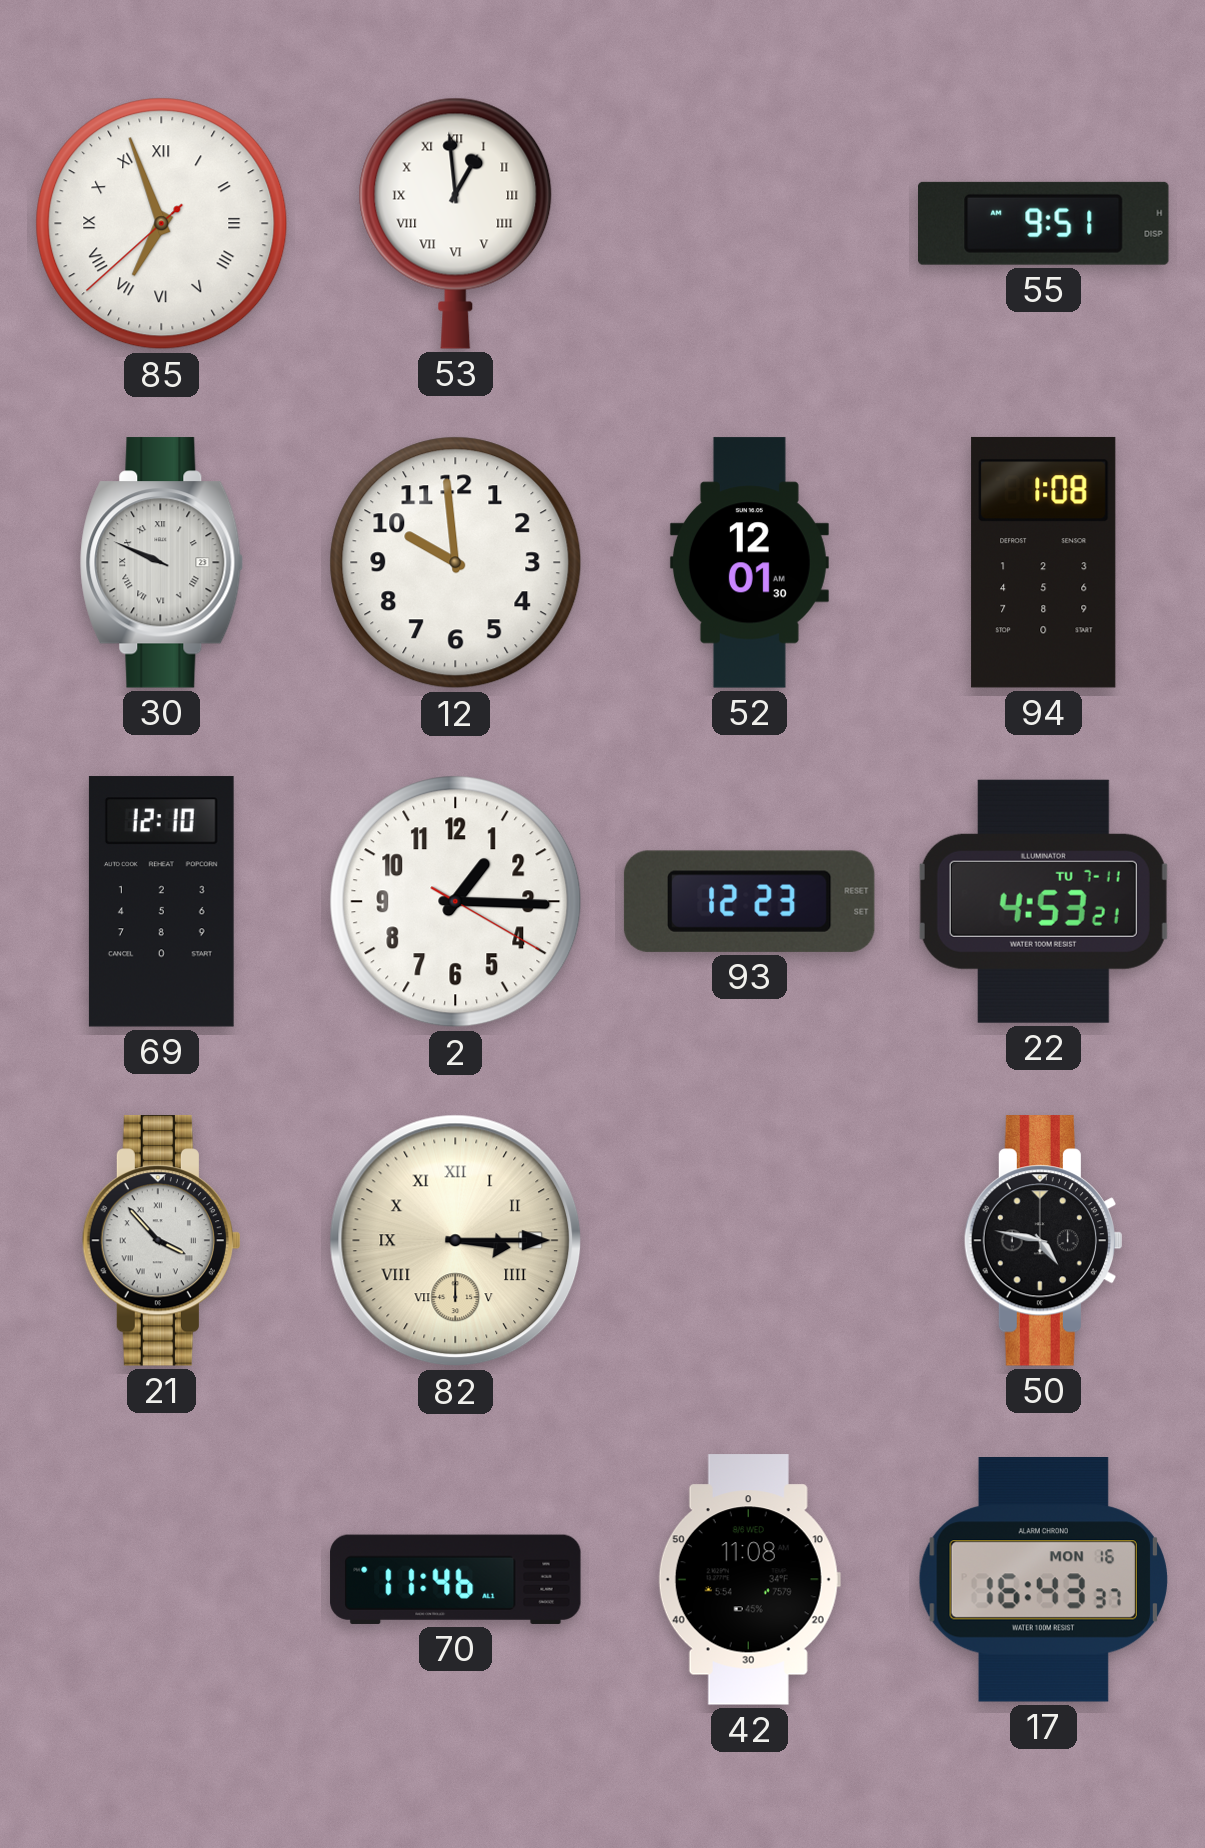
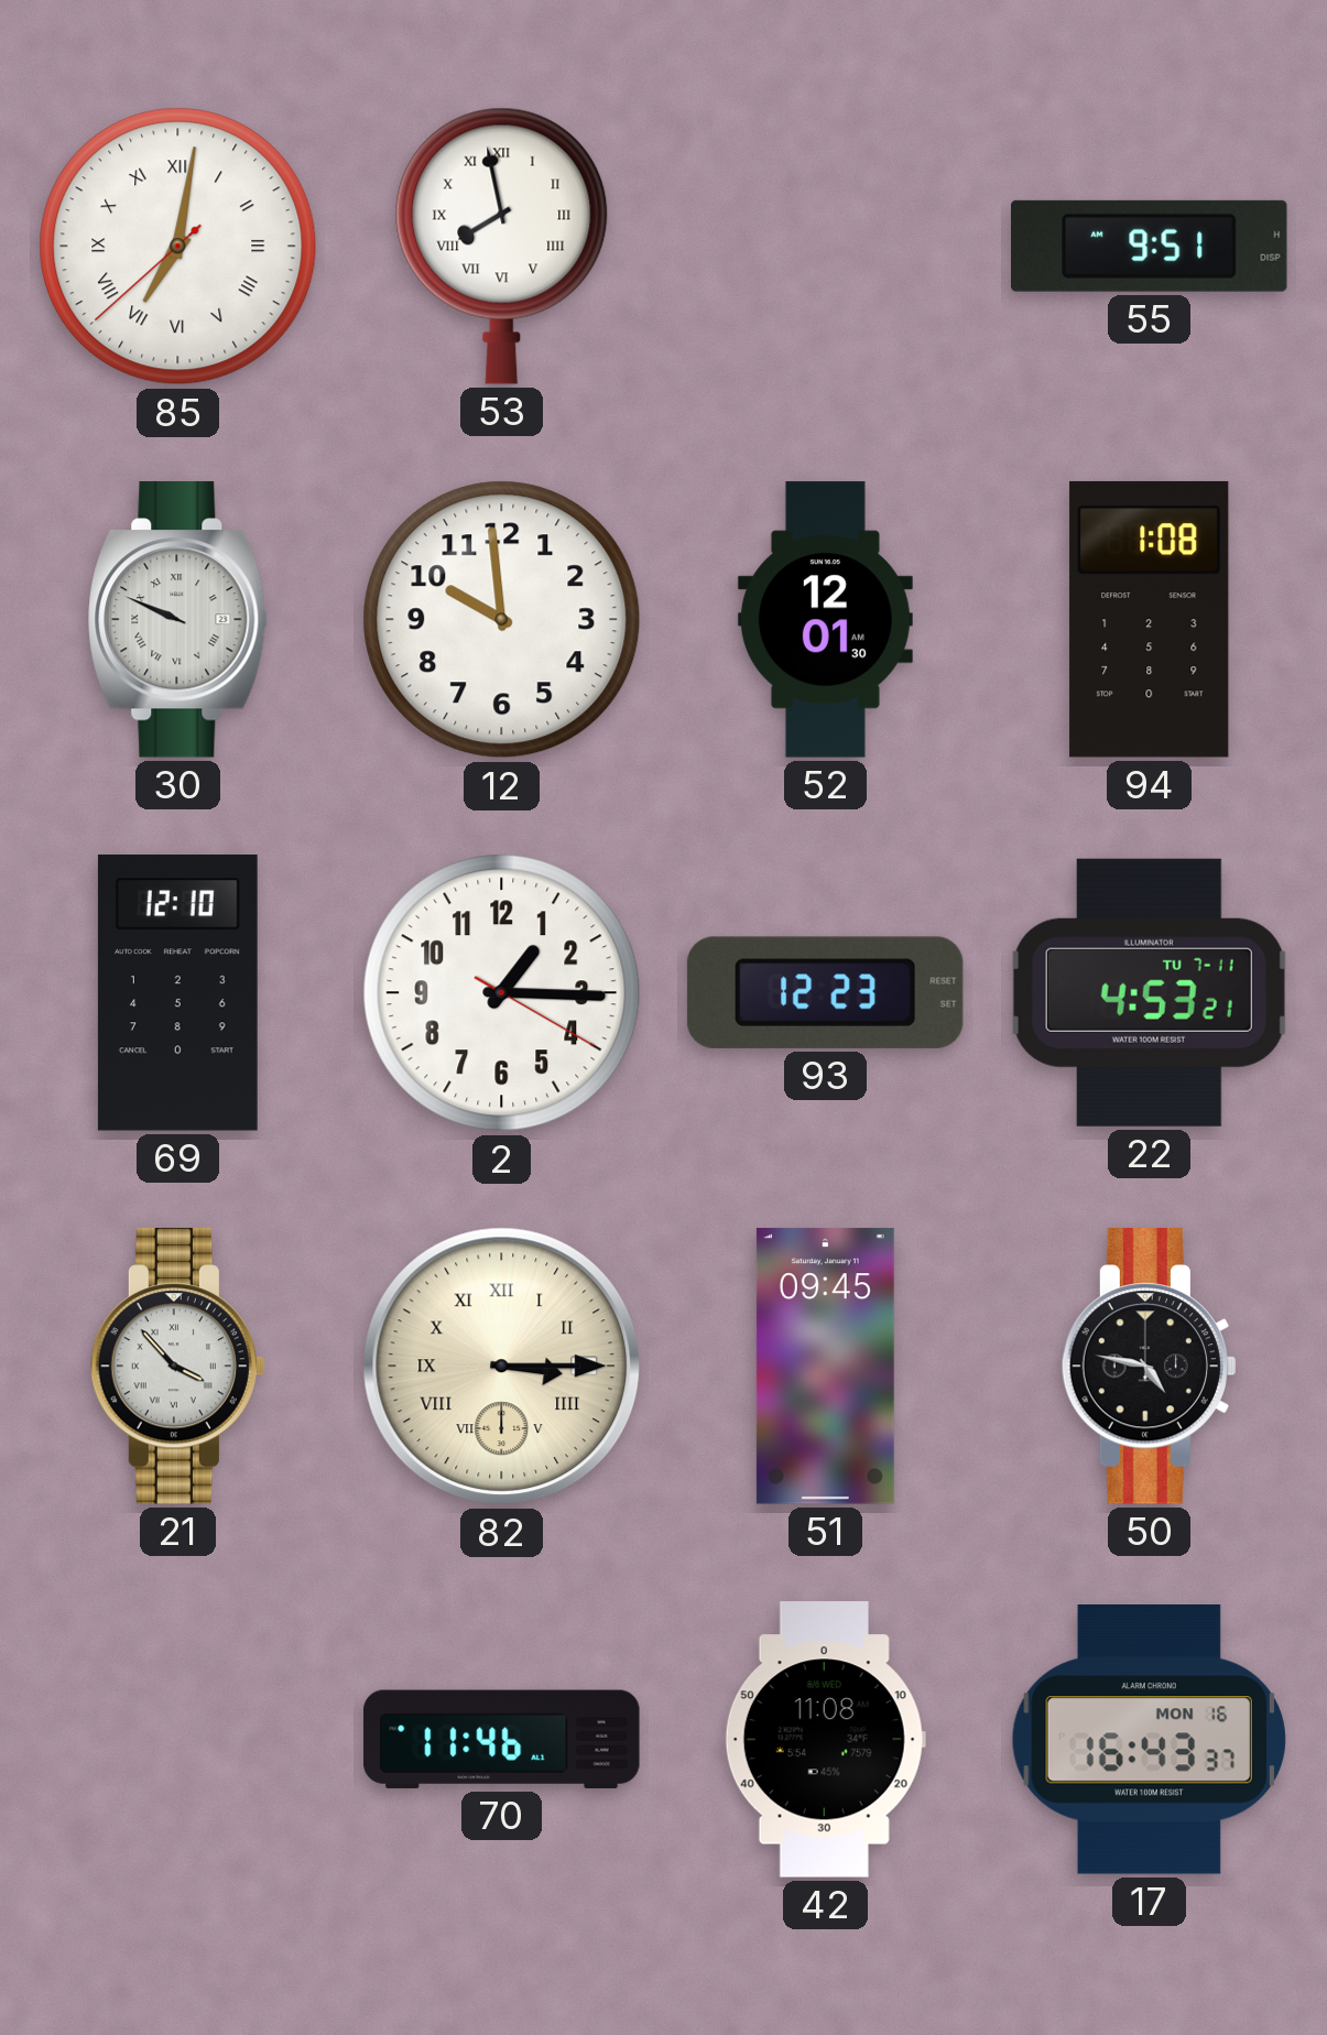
85: 6:56 -> 7:01
53: 12:59 -> 7:58
51: none -> 09:45
